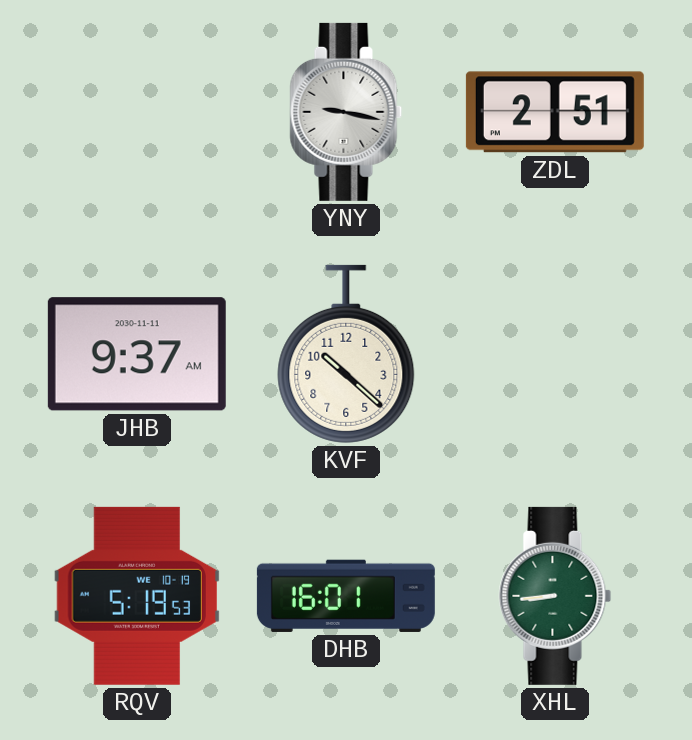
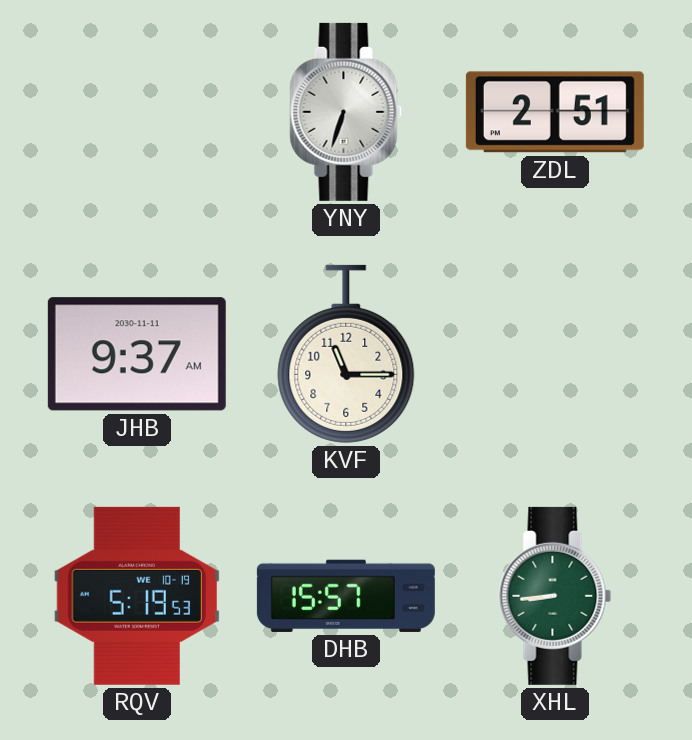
YNY: 9:17 -> 6:33
KVF: 10:22 -> 11:15
DHB: 16:01 -> 15:57
